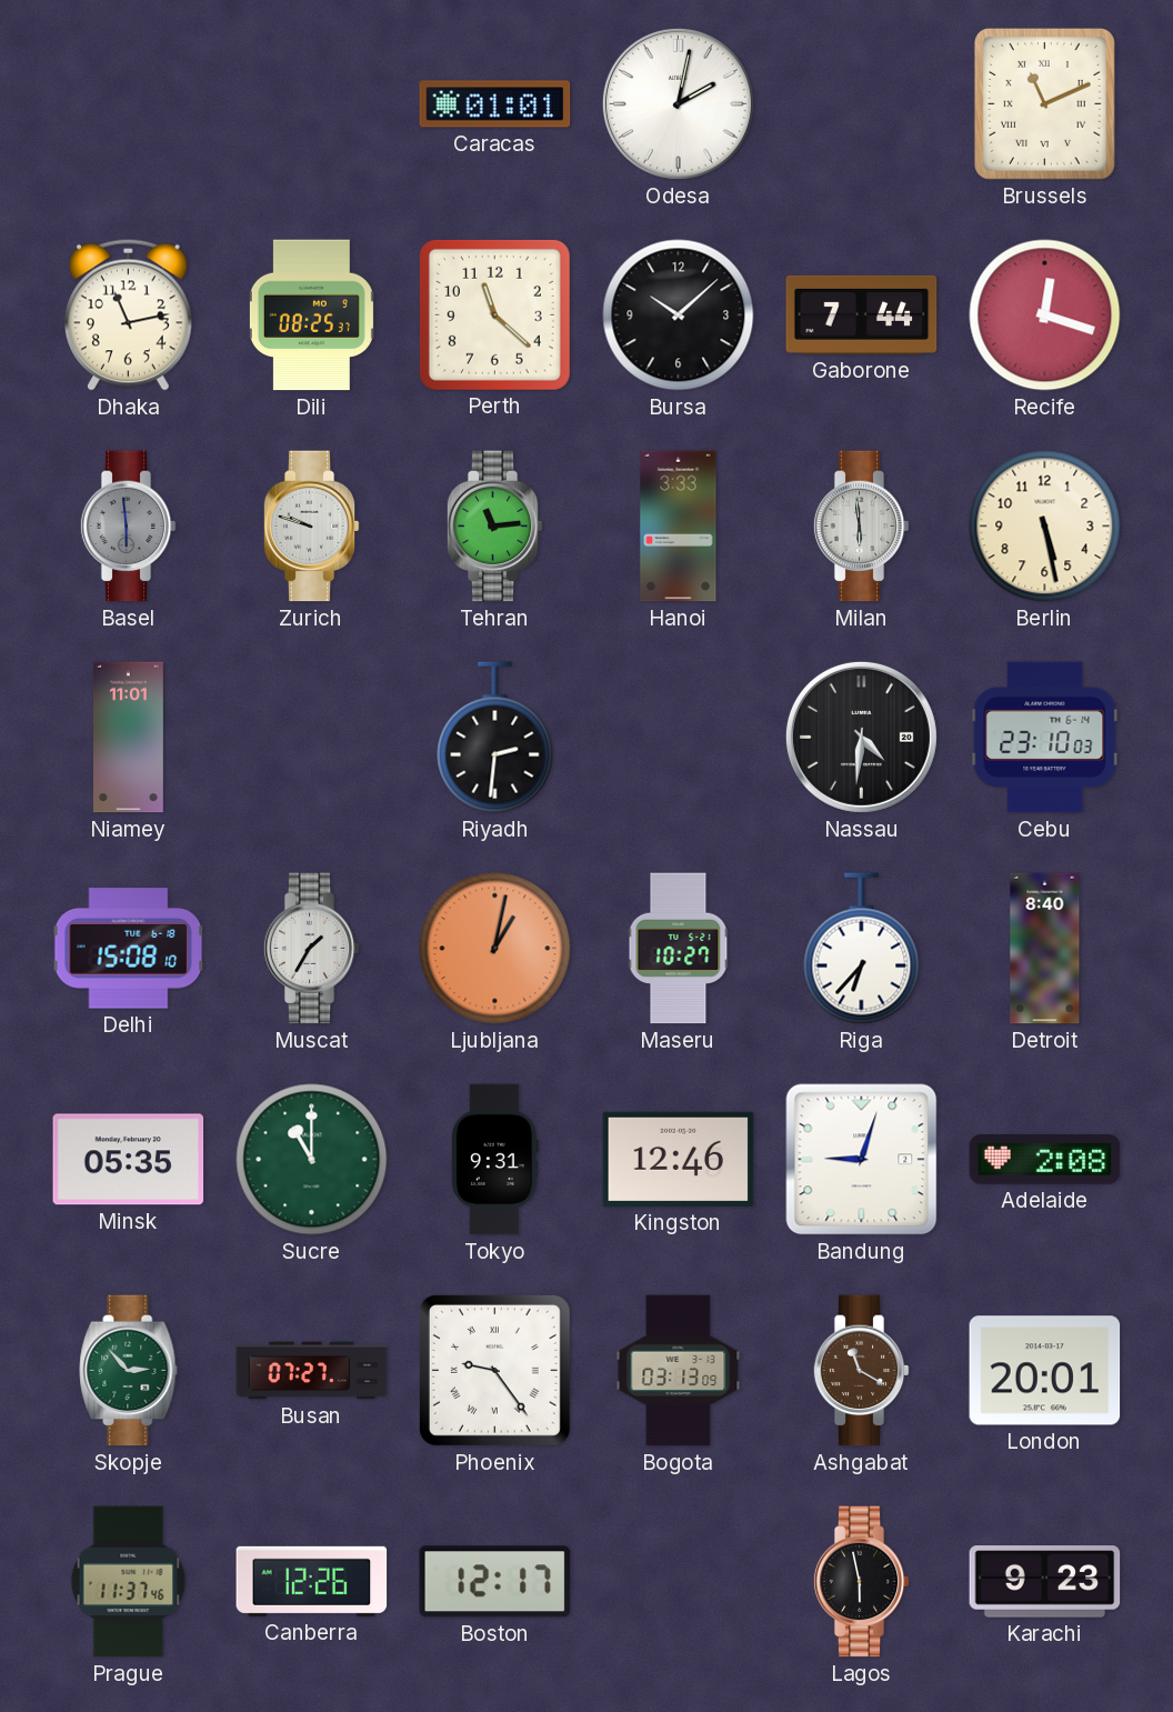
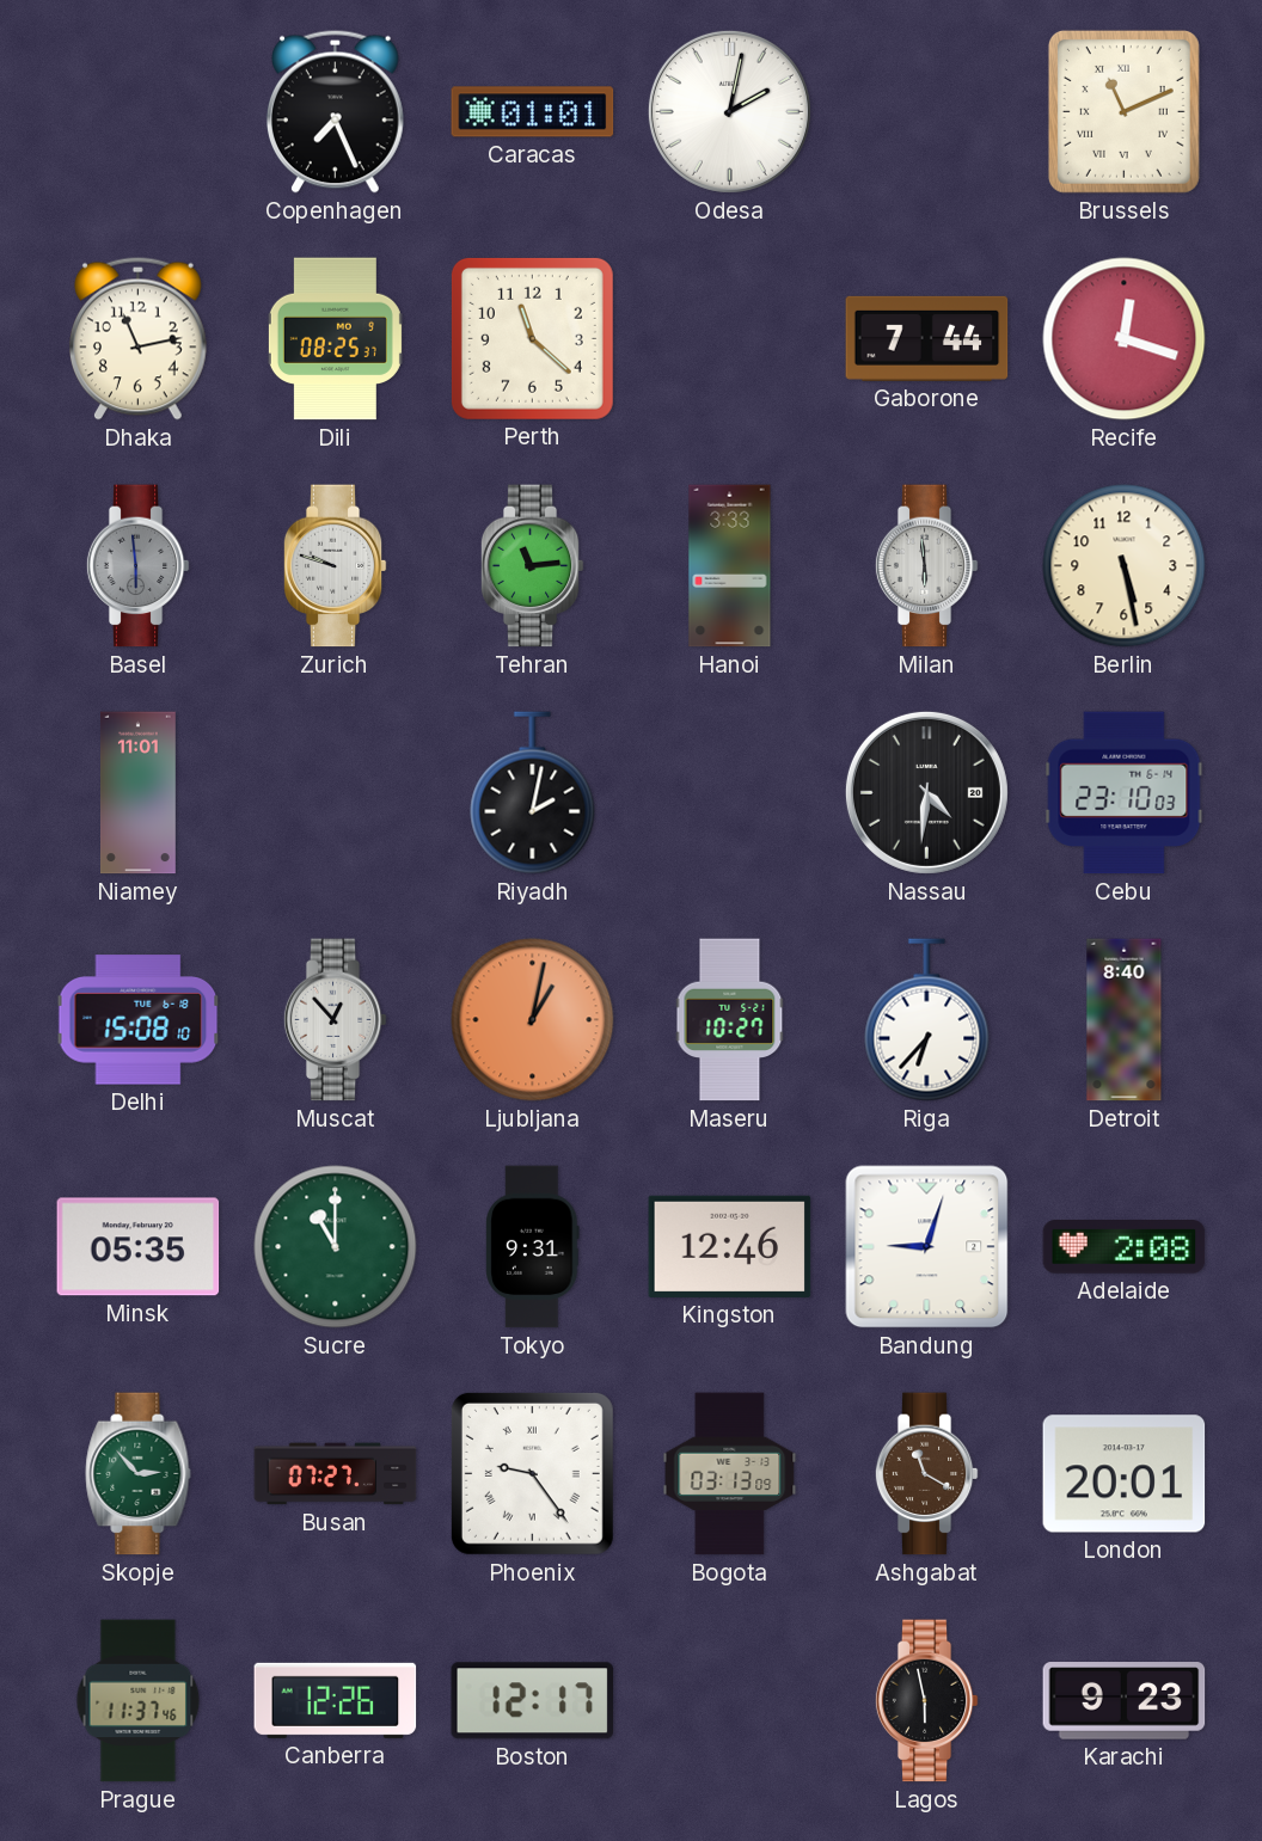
Copenhagen: none -> 7:26
Bursa: 10:08 -> none
Riyadh: 2:31 -> 2:02
Muscat: 1:35 -> 12:53
